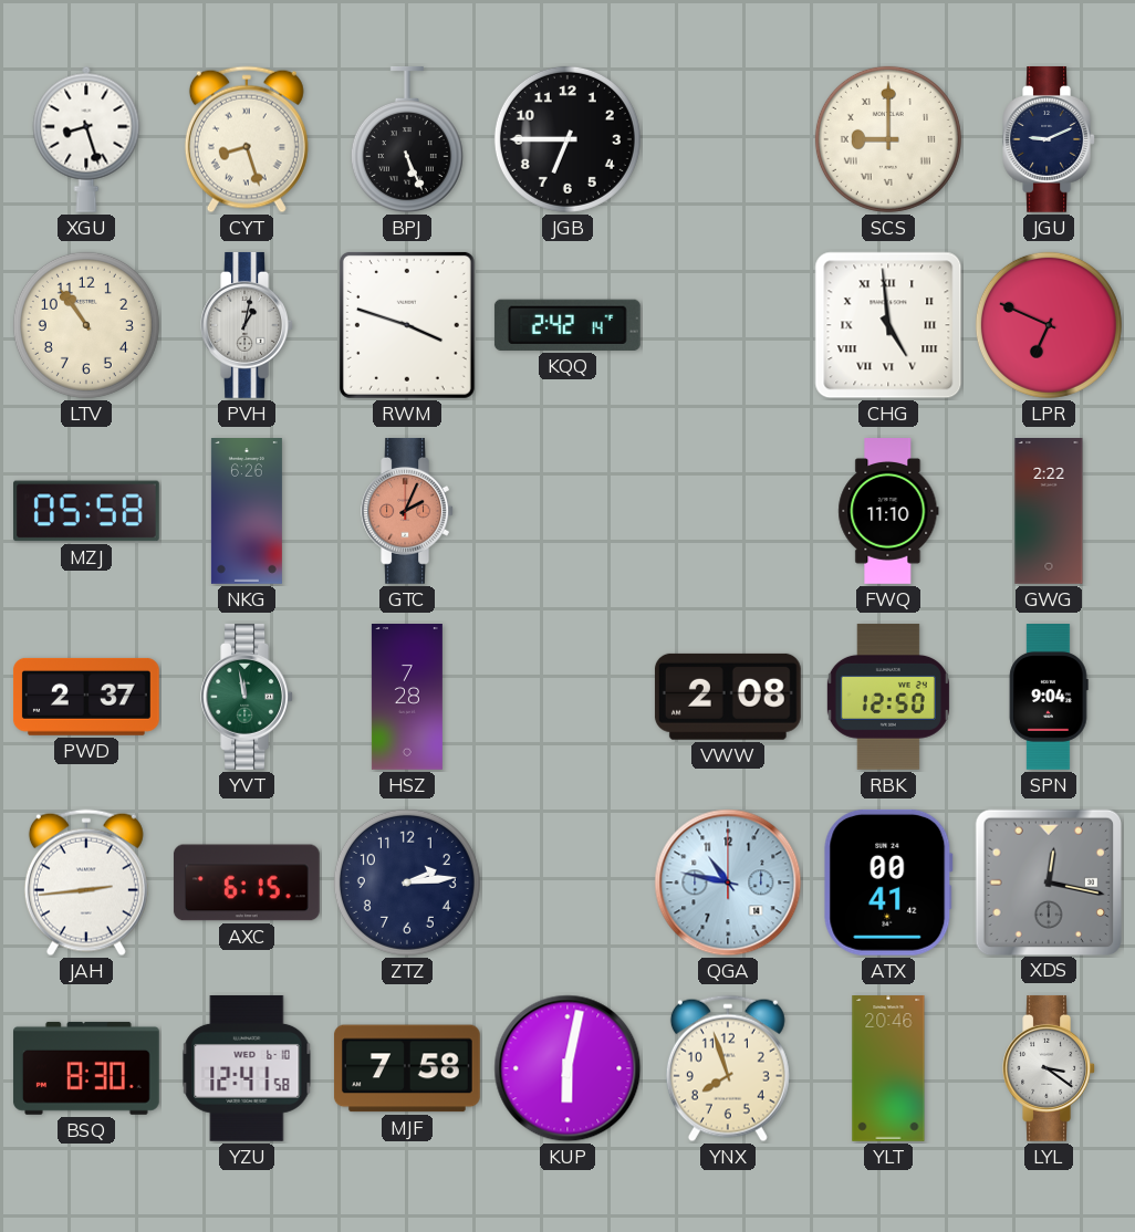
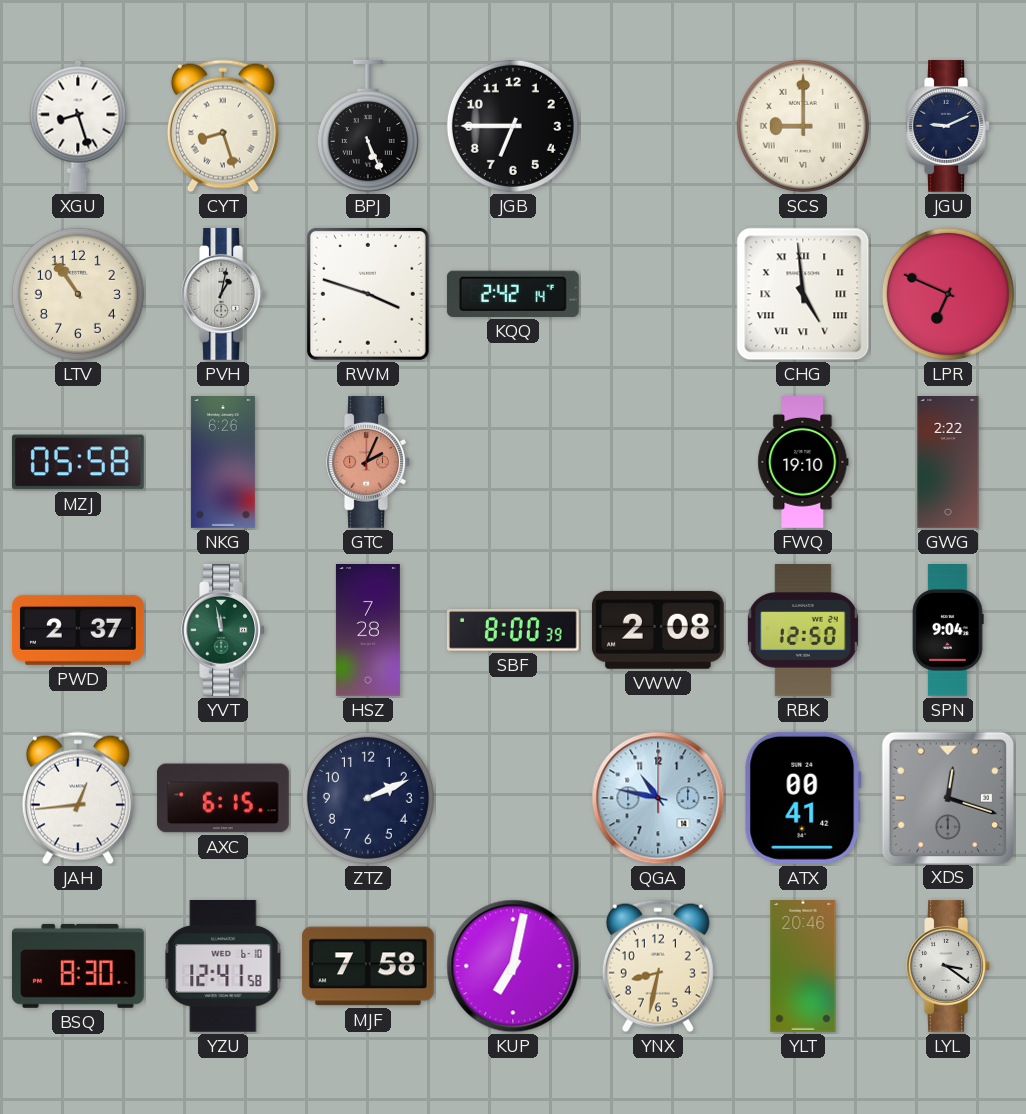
FWQ: 11:10 -> 19:10
SBF: none -> 8:00
JAH: 2:44 -> 12:44
ZTZ: 2:14 -> 2:11
XDS: 12:17 -> 12:18
KUP: 6:02 -> 7:02
YNX: 7:57 -> 8:32
